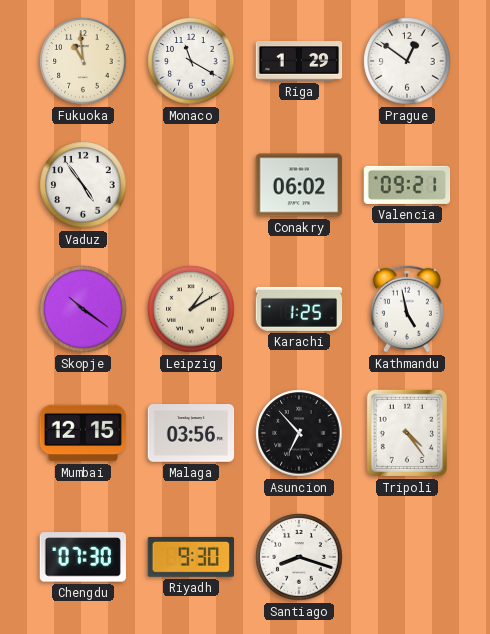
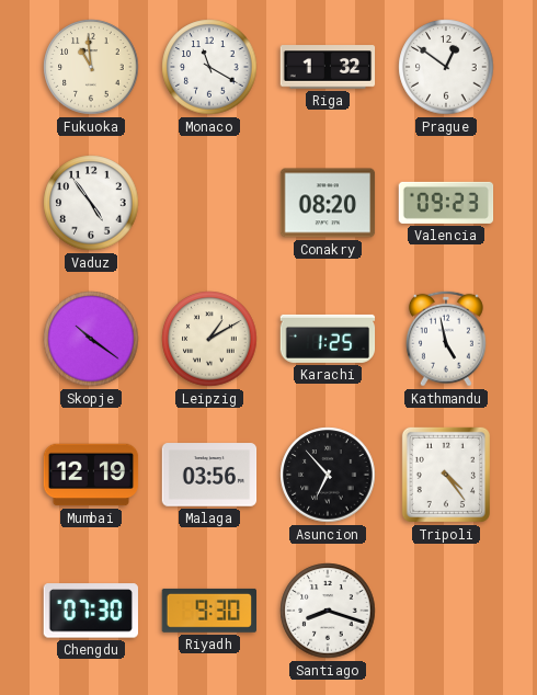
Riga: 1:29 -> 1:32
Conakry: 06:02 -> 08:20
Valencia: 09:21 -> 09:23
Mumbai: 12:15 -> 12:19
